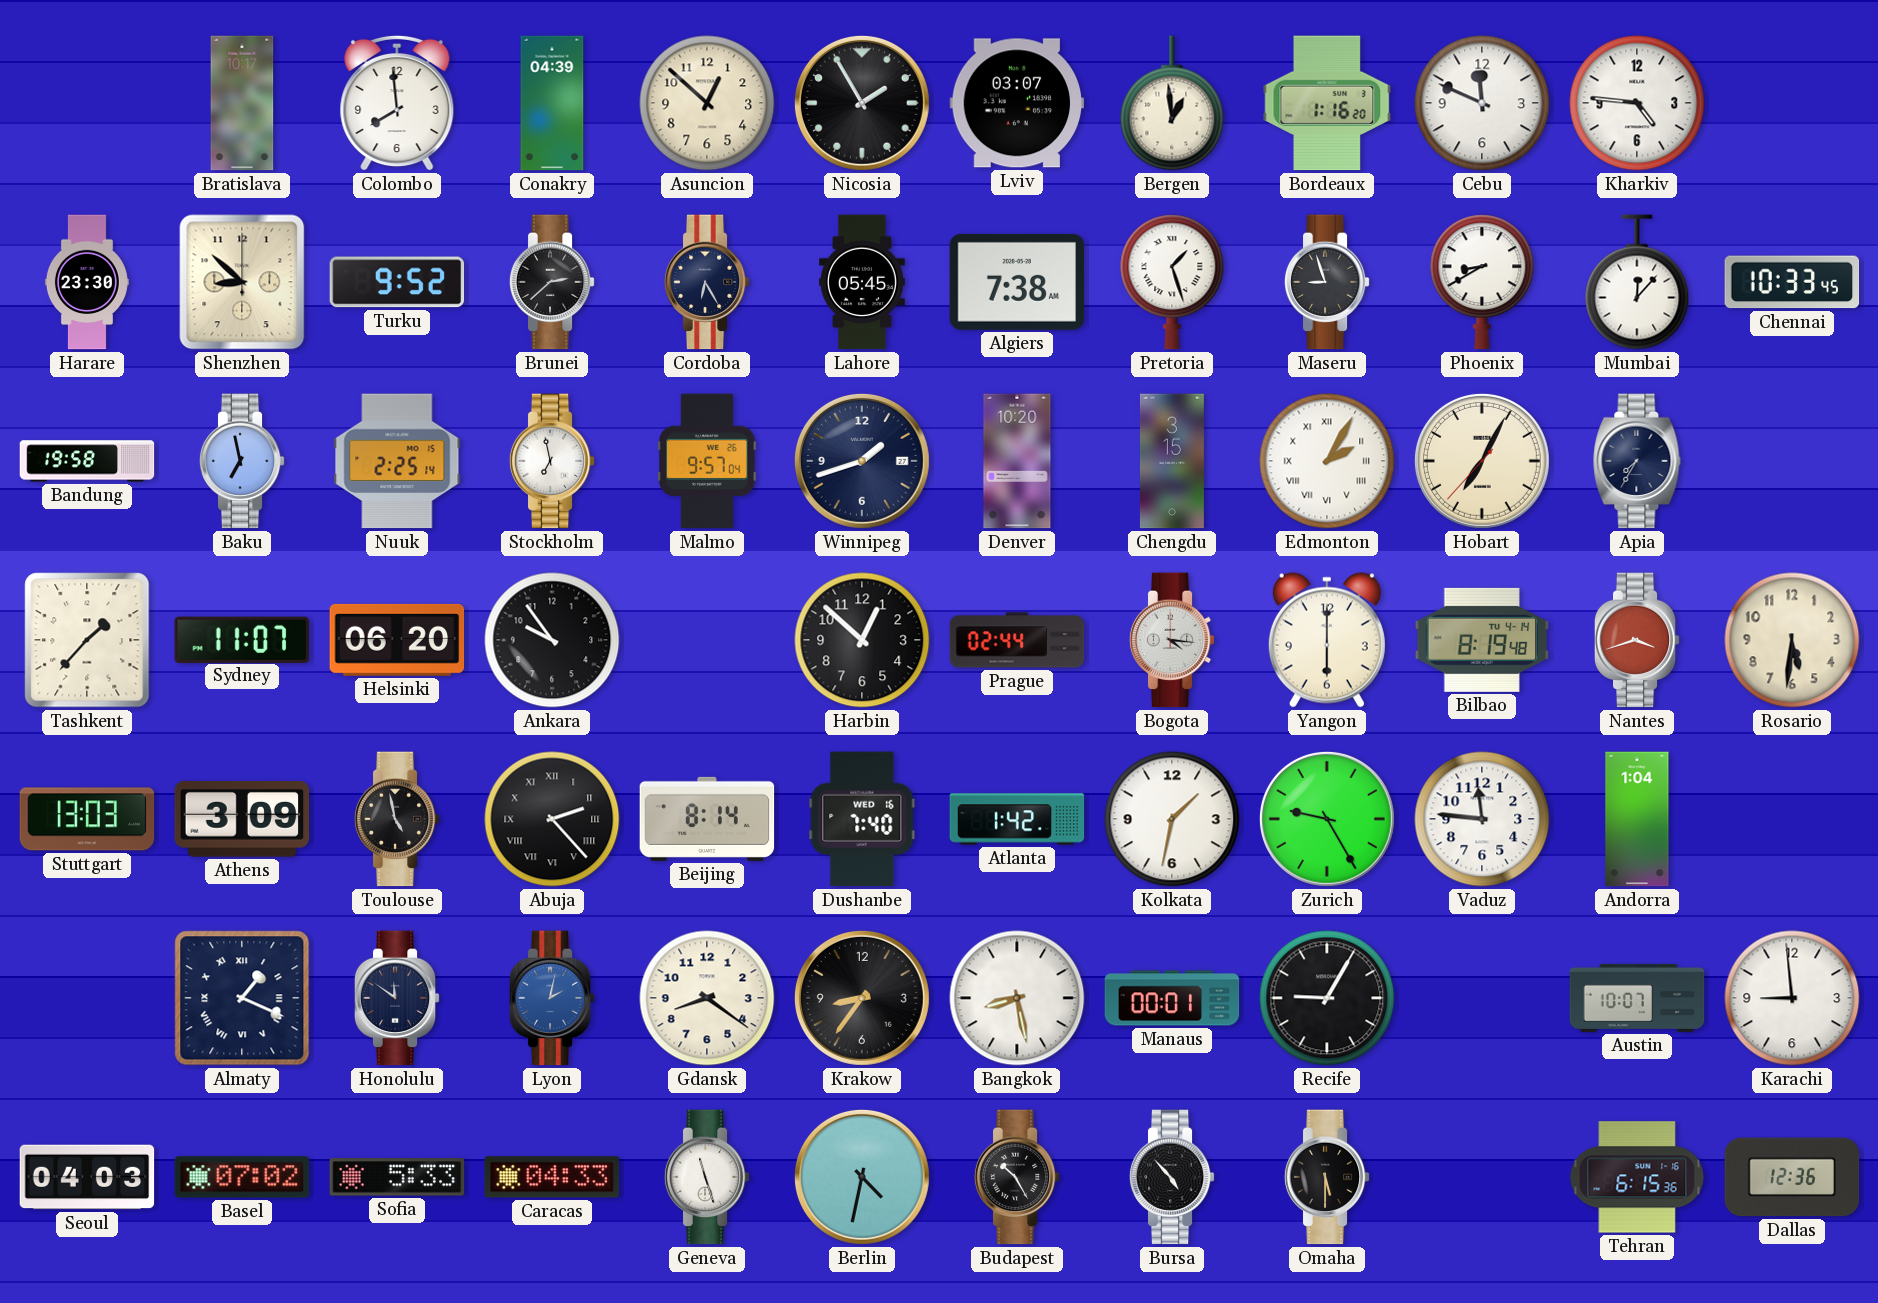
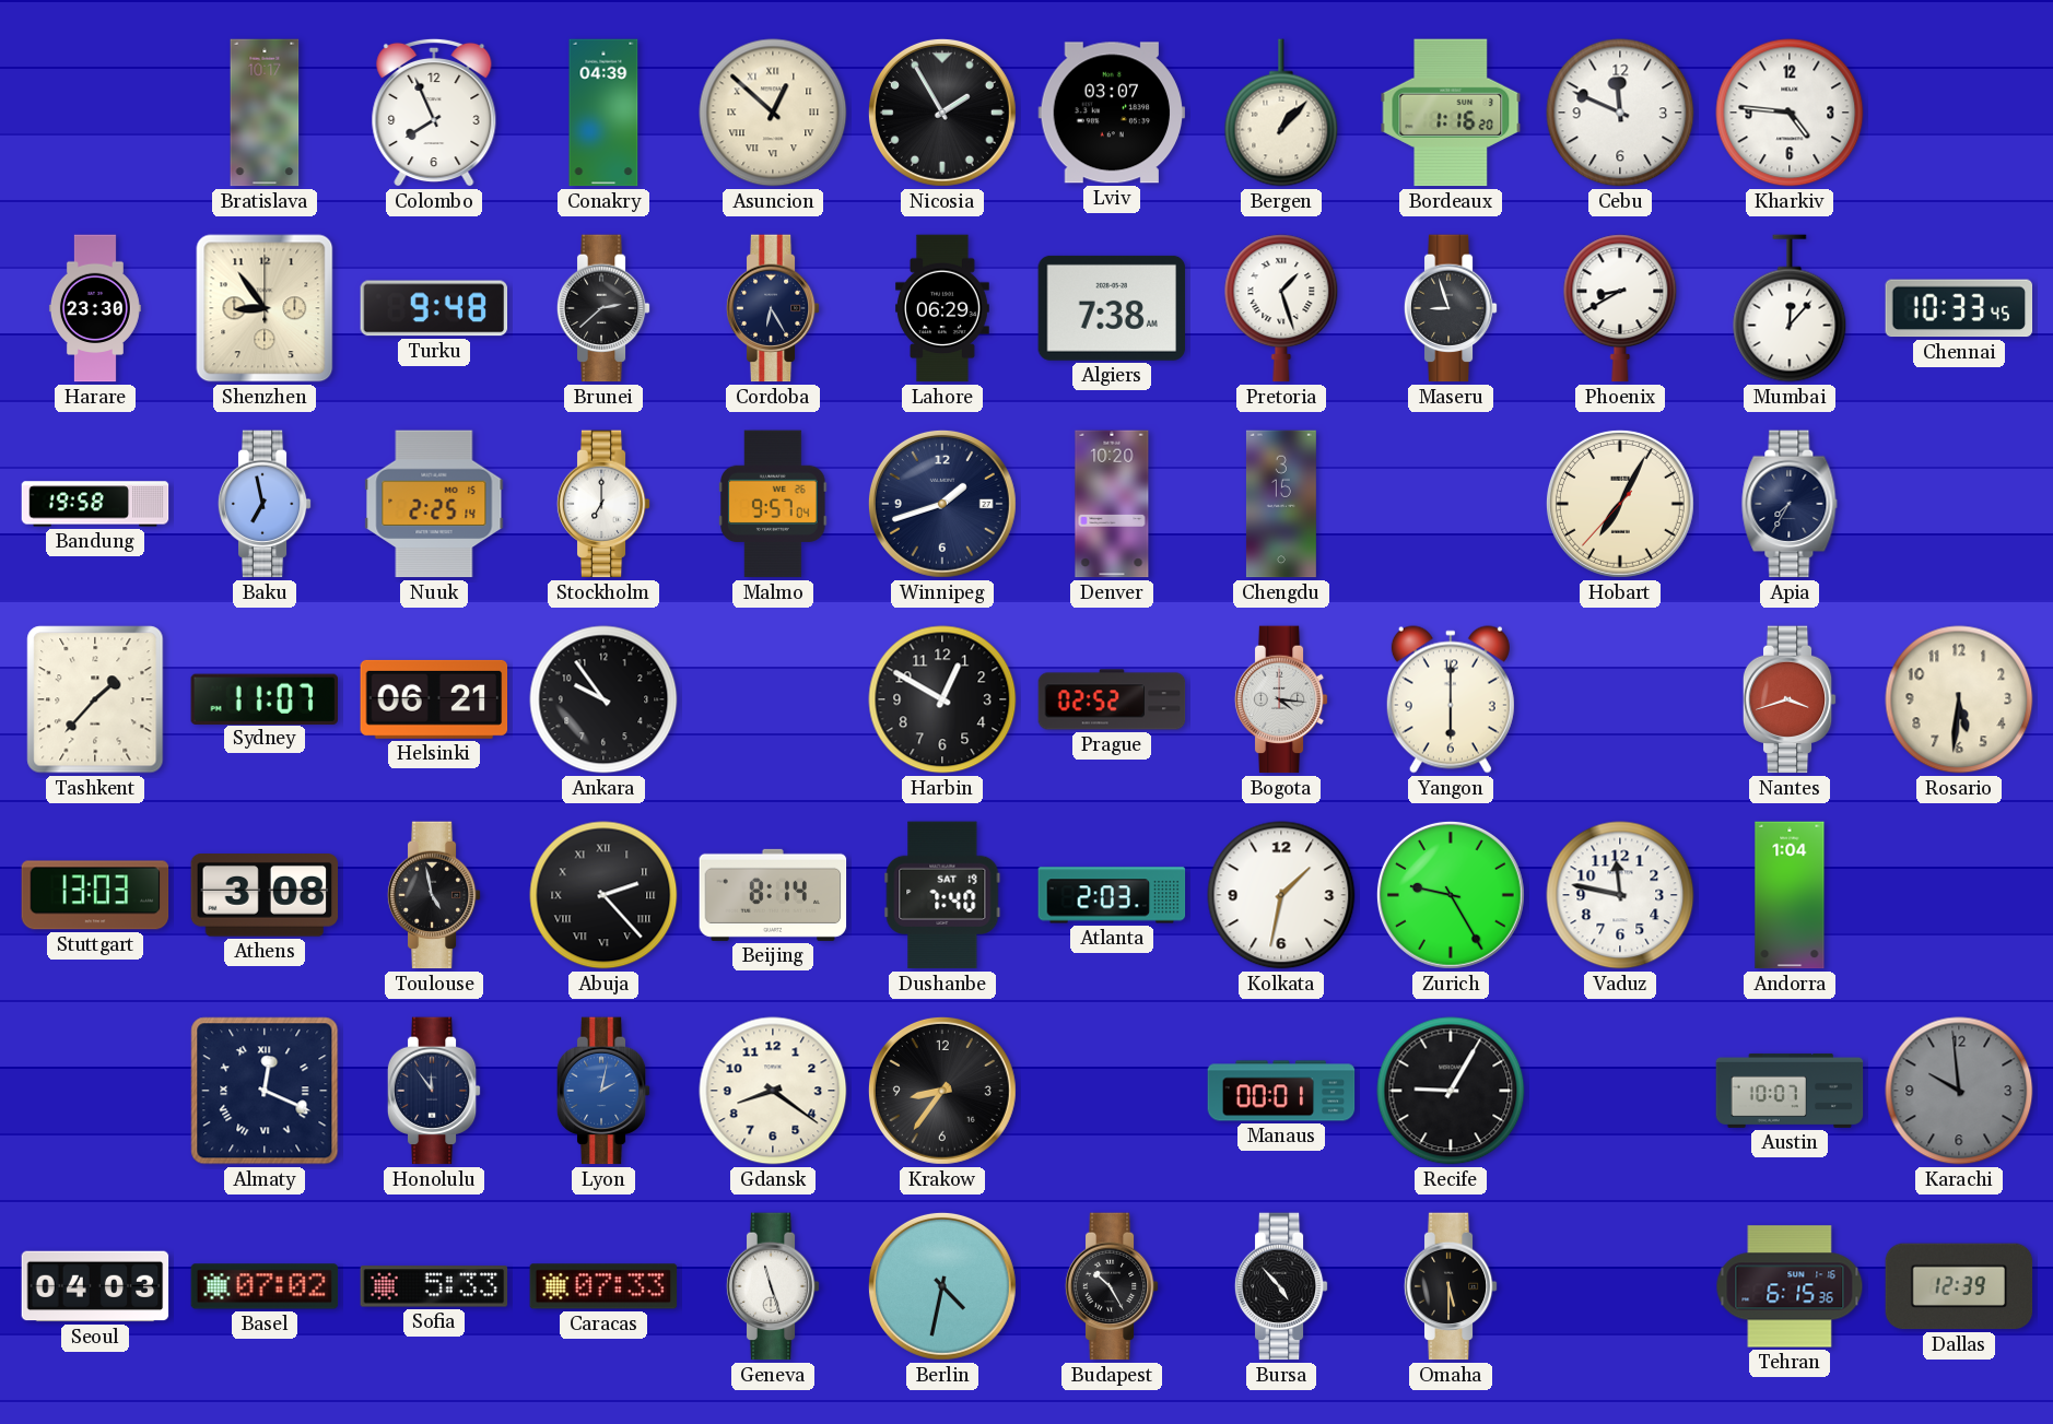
Colombo: 7:59 -> 7:56
Asuncion numerals: Arabic -> Roman
Bergen: 12:59 -> 1:07
Shenzhen: 8:52 -> 8:54
Turku: 9:52 -> 9:48
Lahore: 05:45 -> 06:29
Stockholm: 6:58 -> 7:00
Edmonton: 2:05 -> none
Helsinki: 06:20 -> 06:21
Harbin: 12:52 -> 12:50
Prague: 02:44 -> 02:52
Bilbao: 8:19 -> none
Athens: 3:09 -> 3:08
Dushanbe date: WED 16 -> SAT 19
Atlanta: 1:42 -> 2:03
Vaduz: 11:46 -> 11:47
Almaty: 1:19 -> 12:19
Honolulu: 11:51 -> 11:54
Bangkok: 8:28 -> none
Karachi: 8:59 -> 9:59
Karachi dial: white -> grey
Caracas: 04:33 -> 07:33
Dallas: 12:36 -> 12:39
